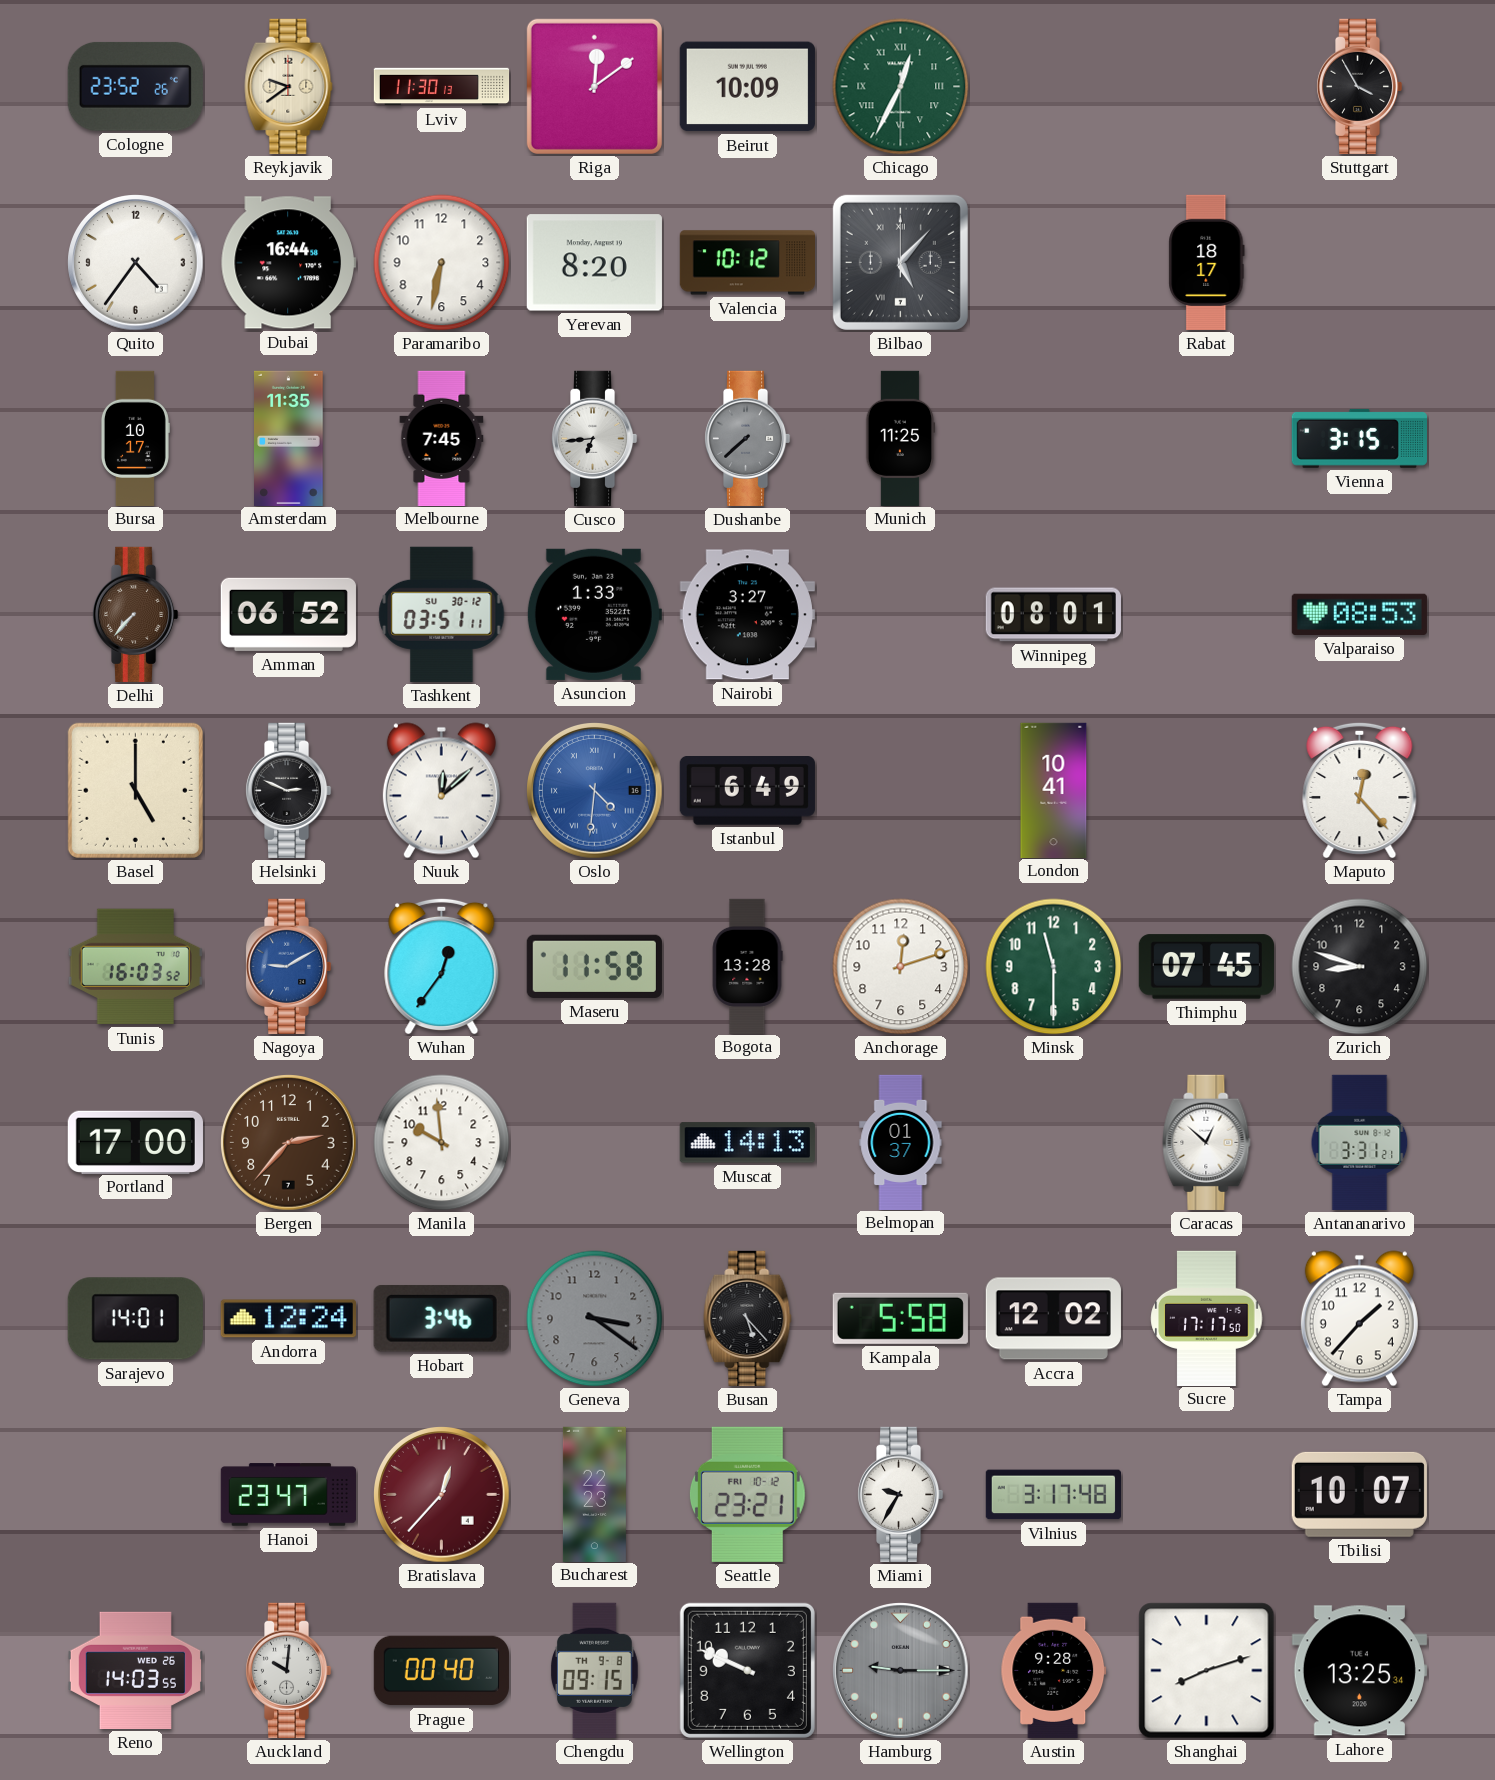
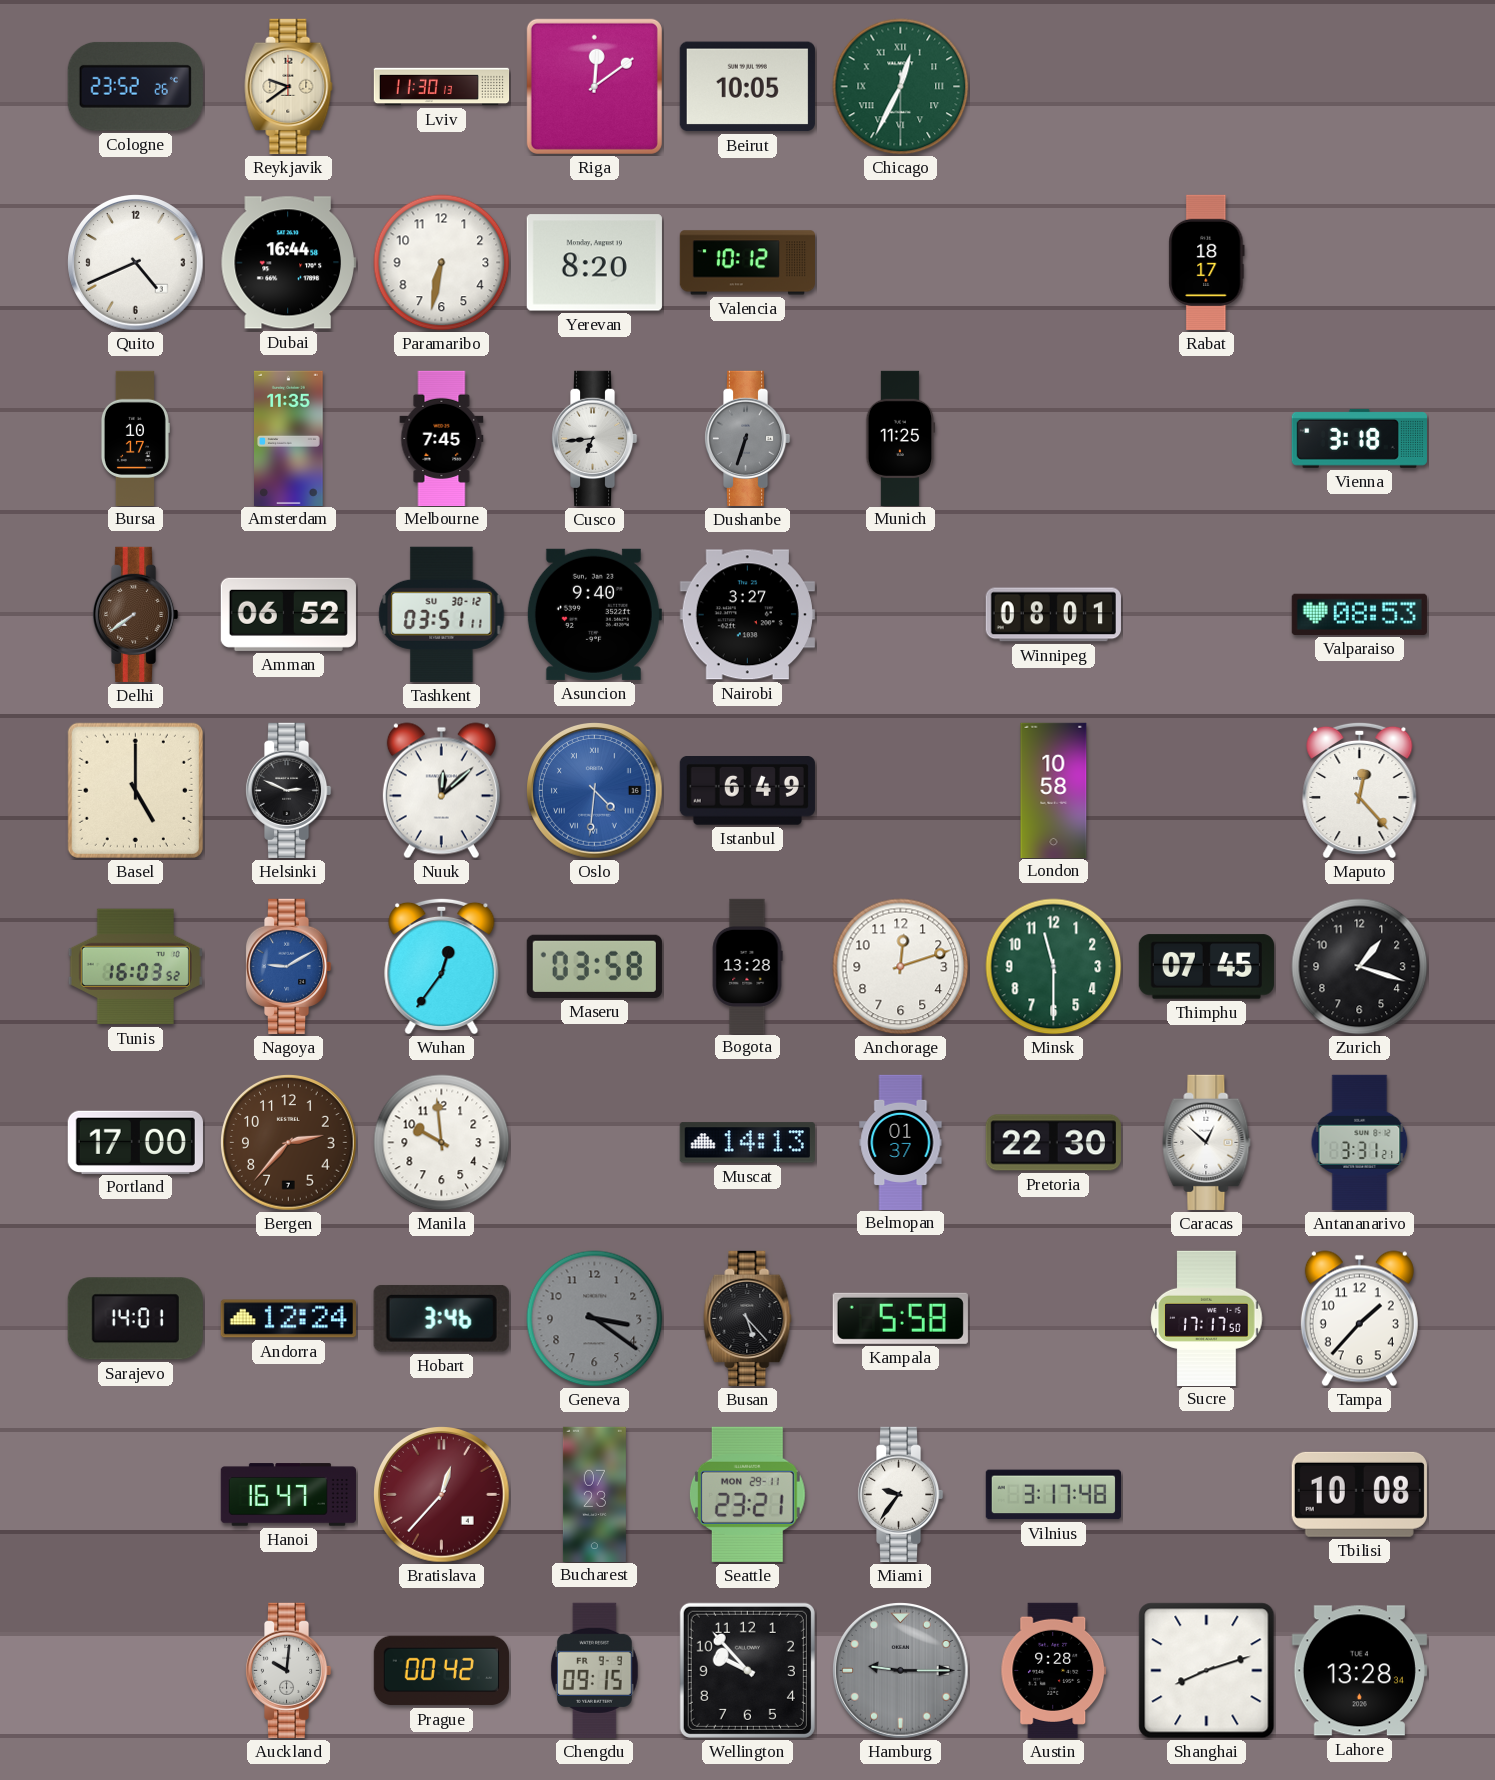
Beirut: 10:09 -> 10:05
Stuttgart: 3:55 -> none
Quito: 4:36 -> 4:41
Bilbao: 5:07 -> none
Dushanbe: 7:38 -> 6:33
Vienna: 3:15 -> 3:18
Delhi: 7:37 -> 7:39
Asuncion: 1:33 -> 9:40
London: 10:41 -> 10:58
Maseru: 11:58 -> 03:58
Zurich: 8:48 -> 1:18
Pretoria: none -> 22:30
Accra: 12:02 -> none
Hanoi: 23:47 -> 16:47
Bucharest: 22:23 -> 07:23
Seattle date: FRI 10-12 -> MON 29-11
Miami: 9:35 -> 9:36
Tbilisi: 10:07 -> 10:08
Reno: 14:03 -> none
Prague: 00:40 -> 00:42
Chengdu date: TH 9-8 -> FR 9-9
Wellington: 9:49 -> 9:53
Lahore: 13:25 -> 13:28
